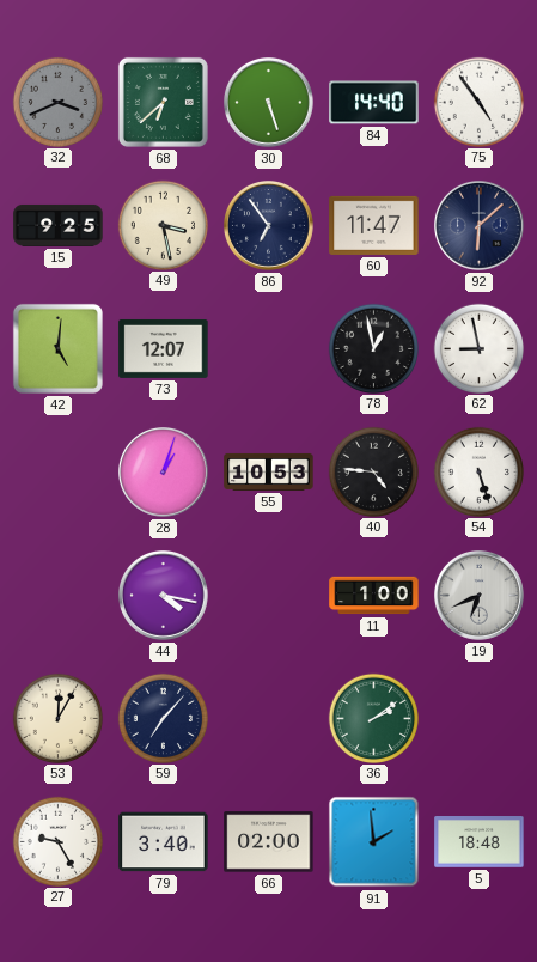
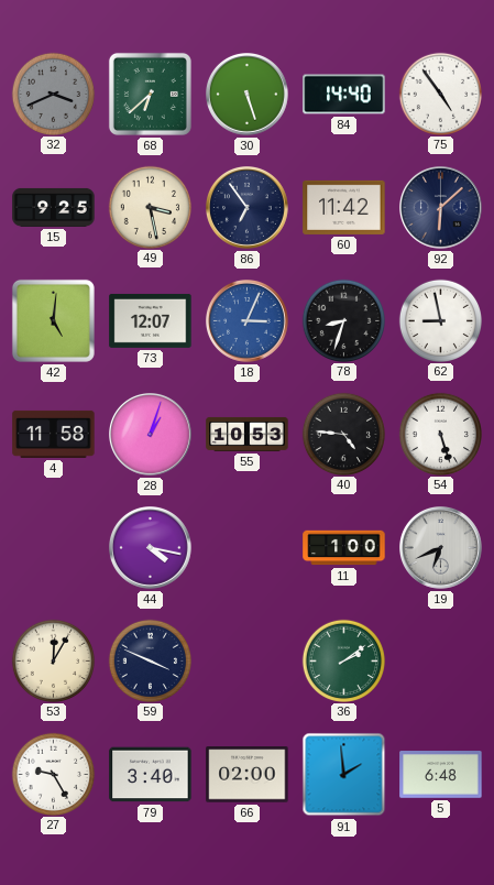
60: 11:47 -> 11:42
18: none -> 3:04
78: 12:58 -> 8:33
4: none -> 11:58
59: 7:07 -> 3:49
5: 18:48 -> 6:48
